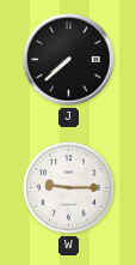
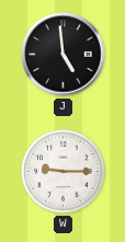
J: 7:38 -> 4:59
